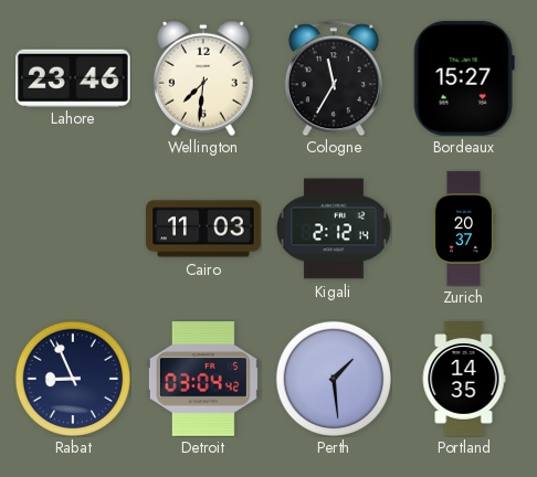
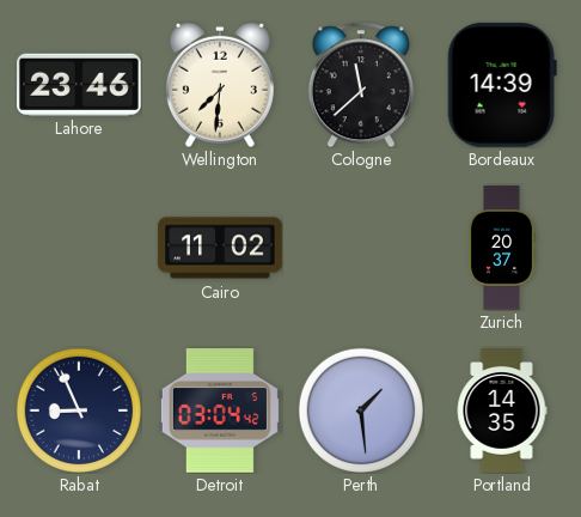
Cologne: 11:35 -> 11:38
Bordeaux: 15:27 -> 14:39
Cairo: 11:03 -> 11:02
Kigali: 2:12 -> none
